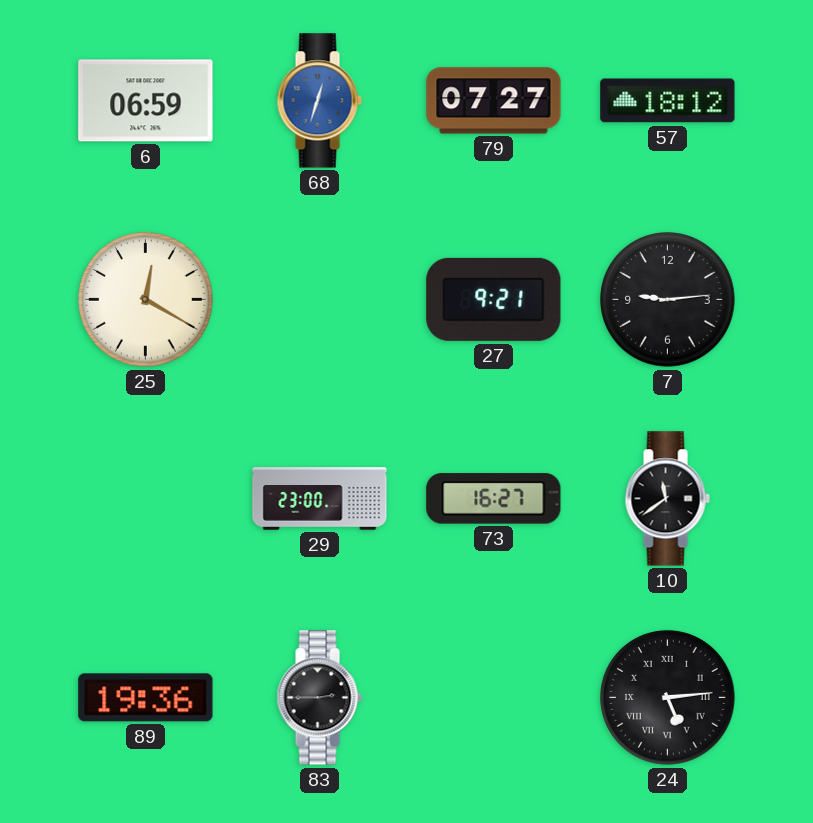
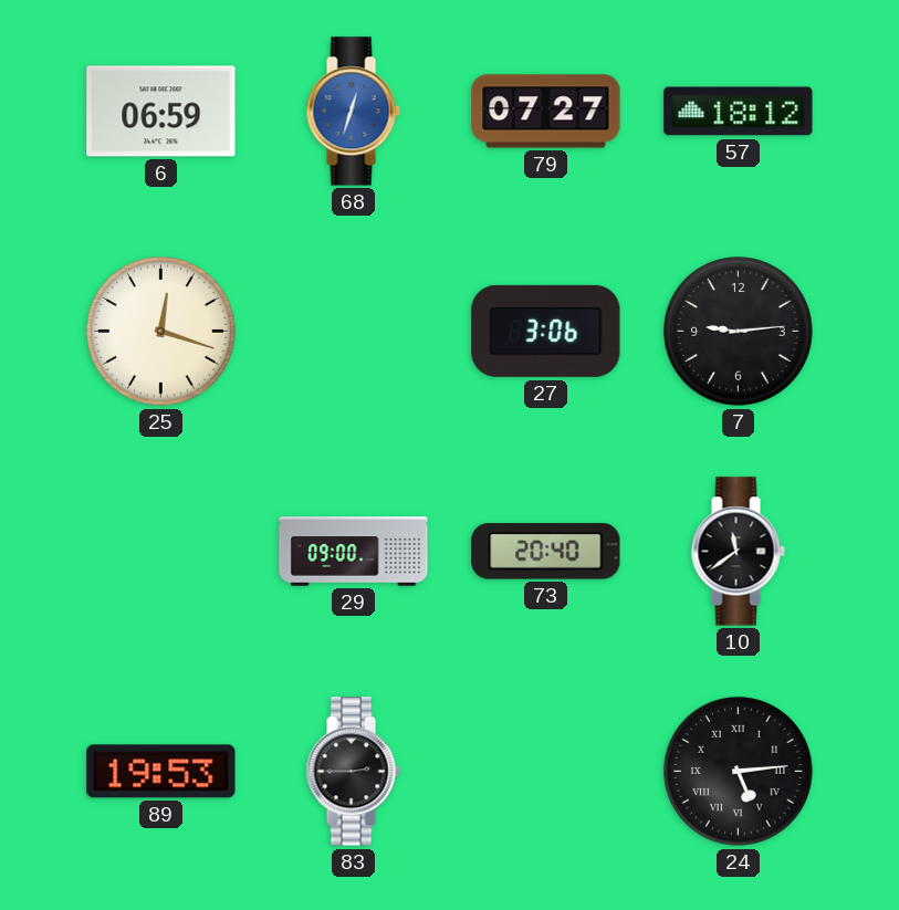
25: 12:20 -> 12:18
27: 9:21 -> 3:06
29: 23:00 -> 09:00
73: 16:27 -> 20:40
89: 19:36 -> 19:53
